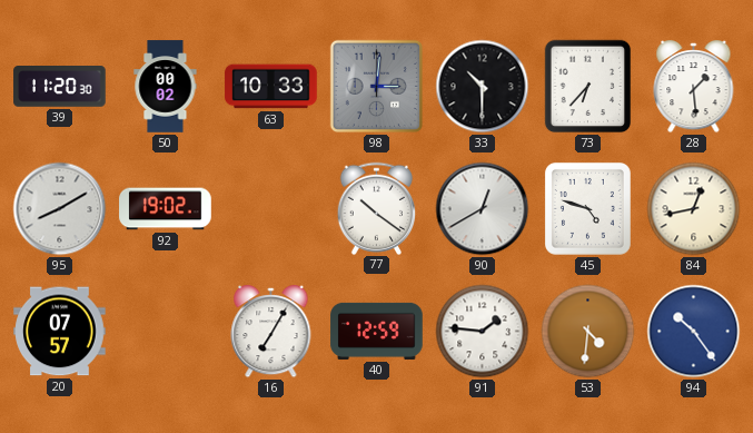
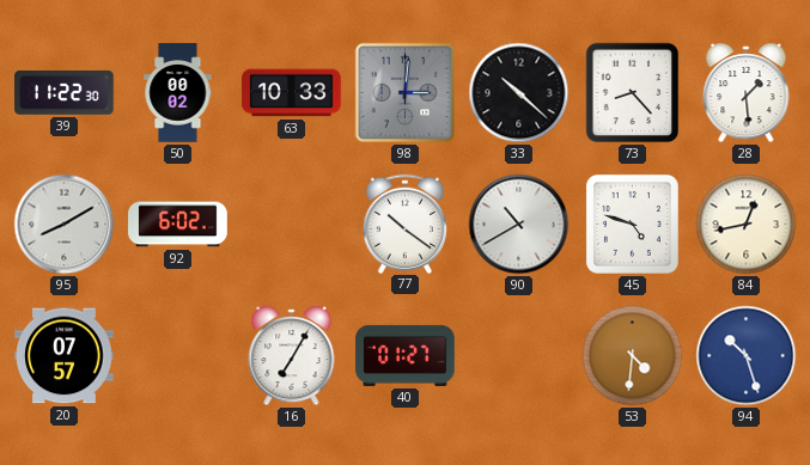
39: 11:20 -> 11:22
33: 10:30 -> 10:22
73: 6:37 -> 8:23
92: 19:02 -> 6:02
90: 12:40 -> 10:40
40: 12:59 -> 01:27
91: 1:46 -> none
94: 10:24 -> 10:27
